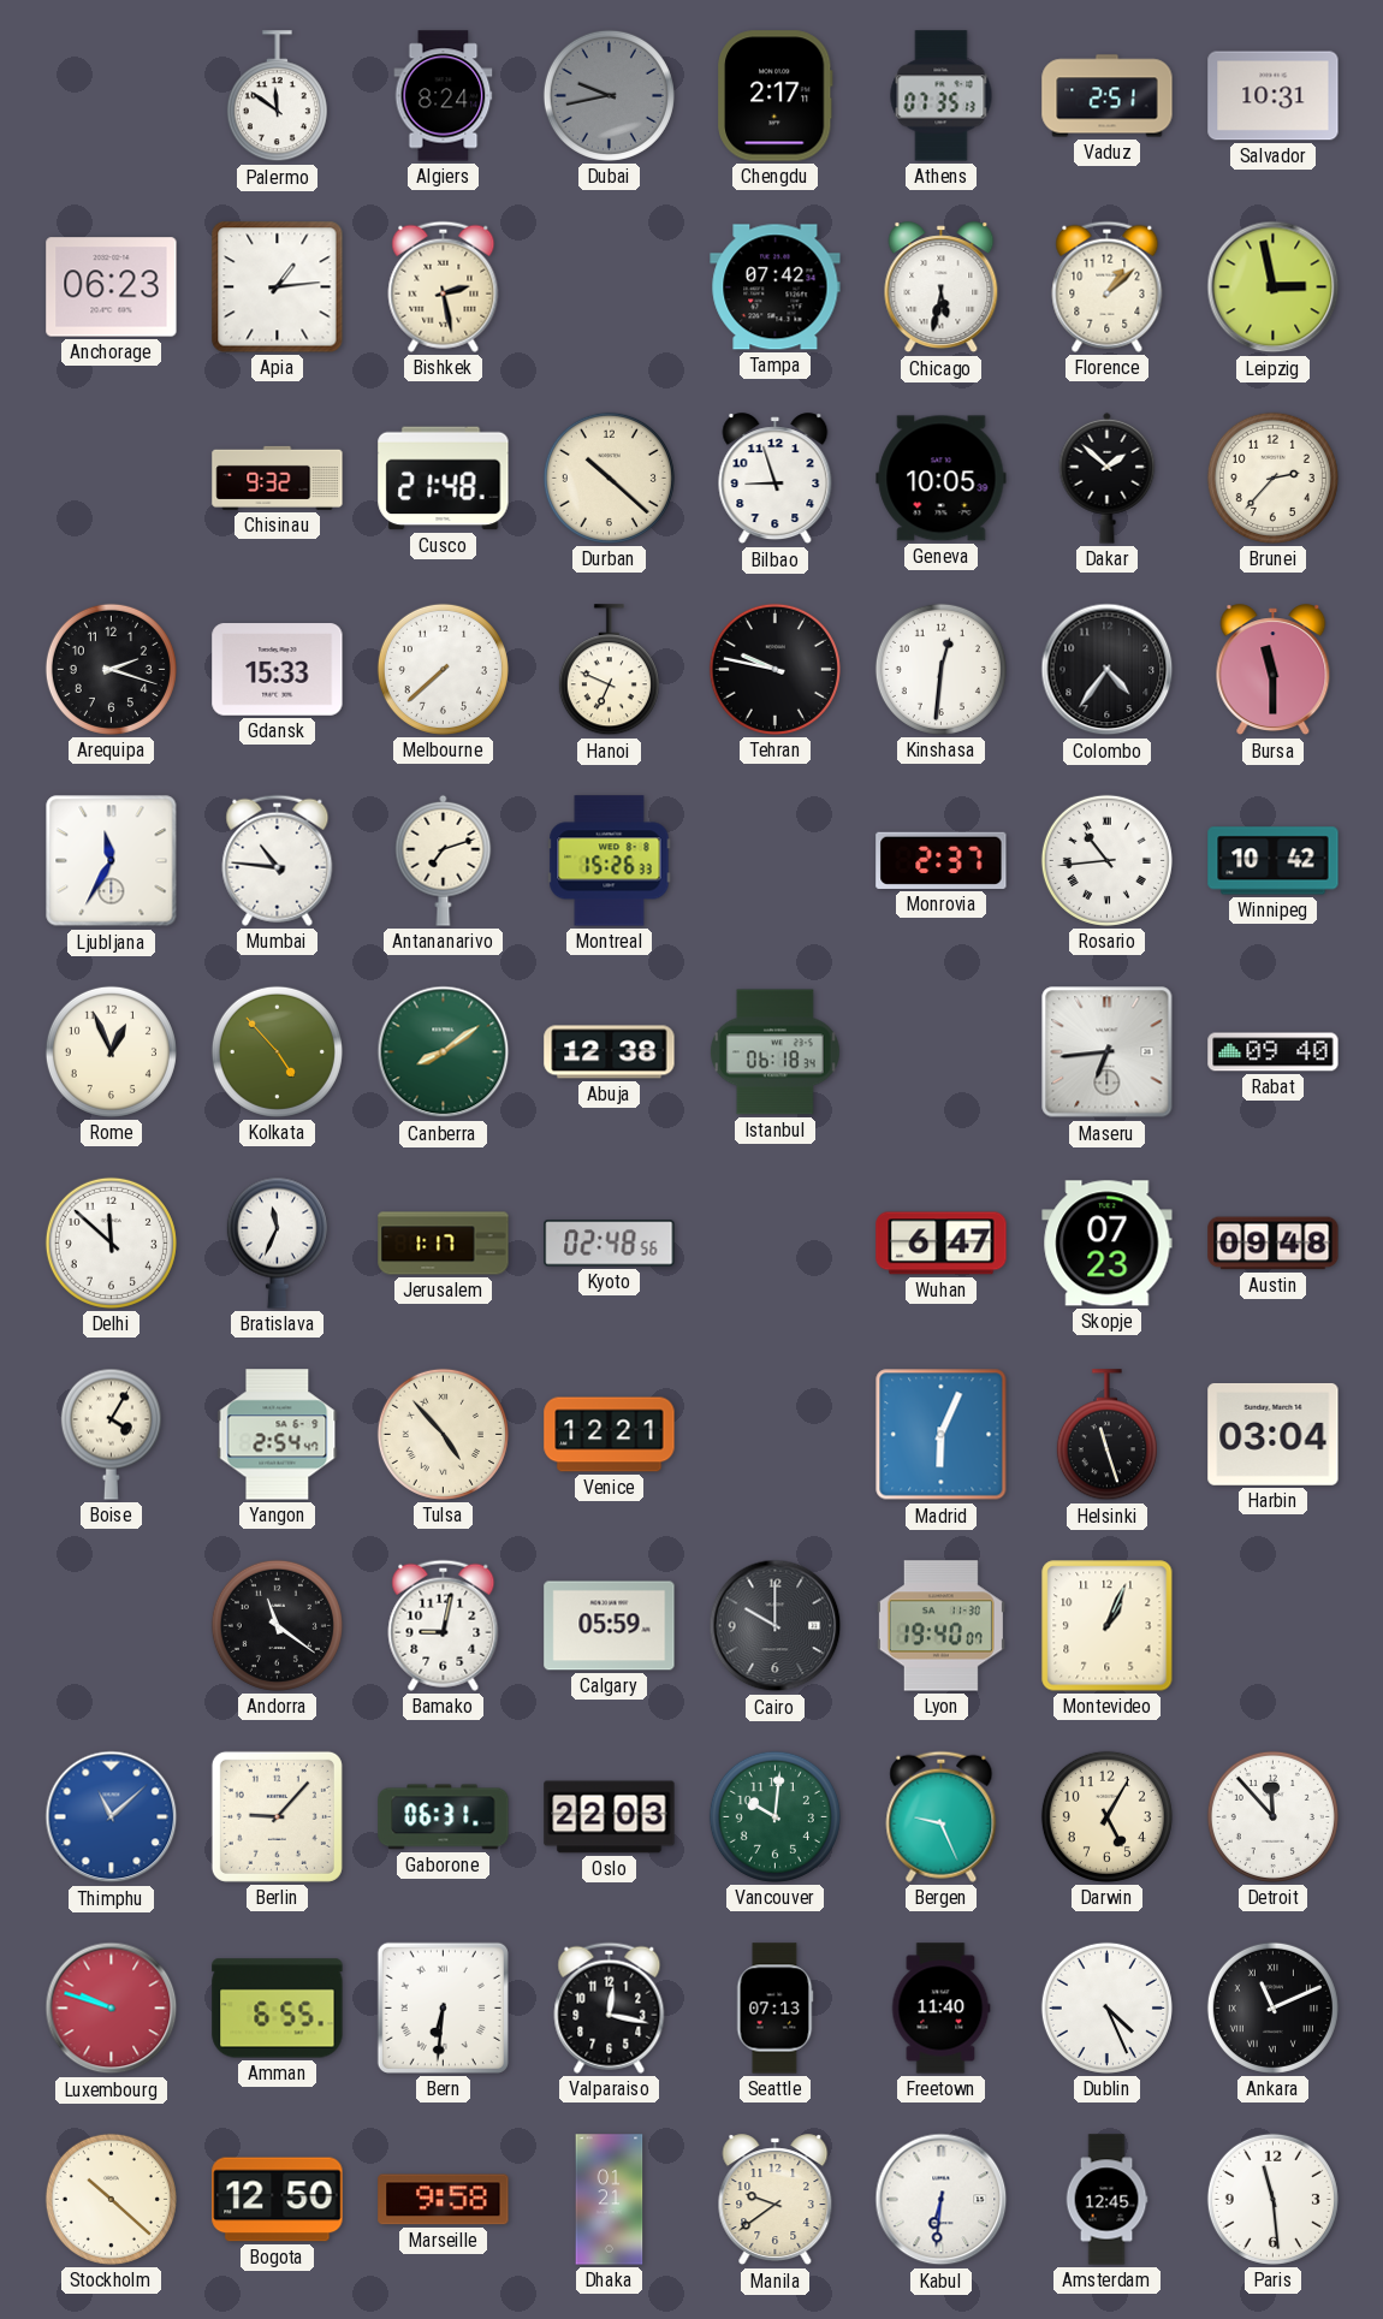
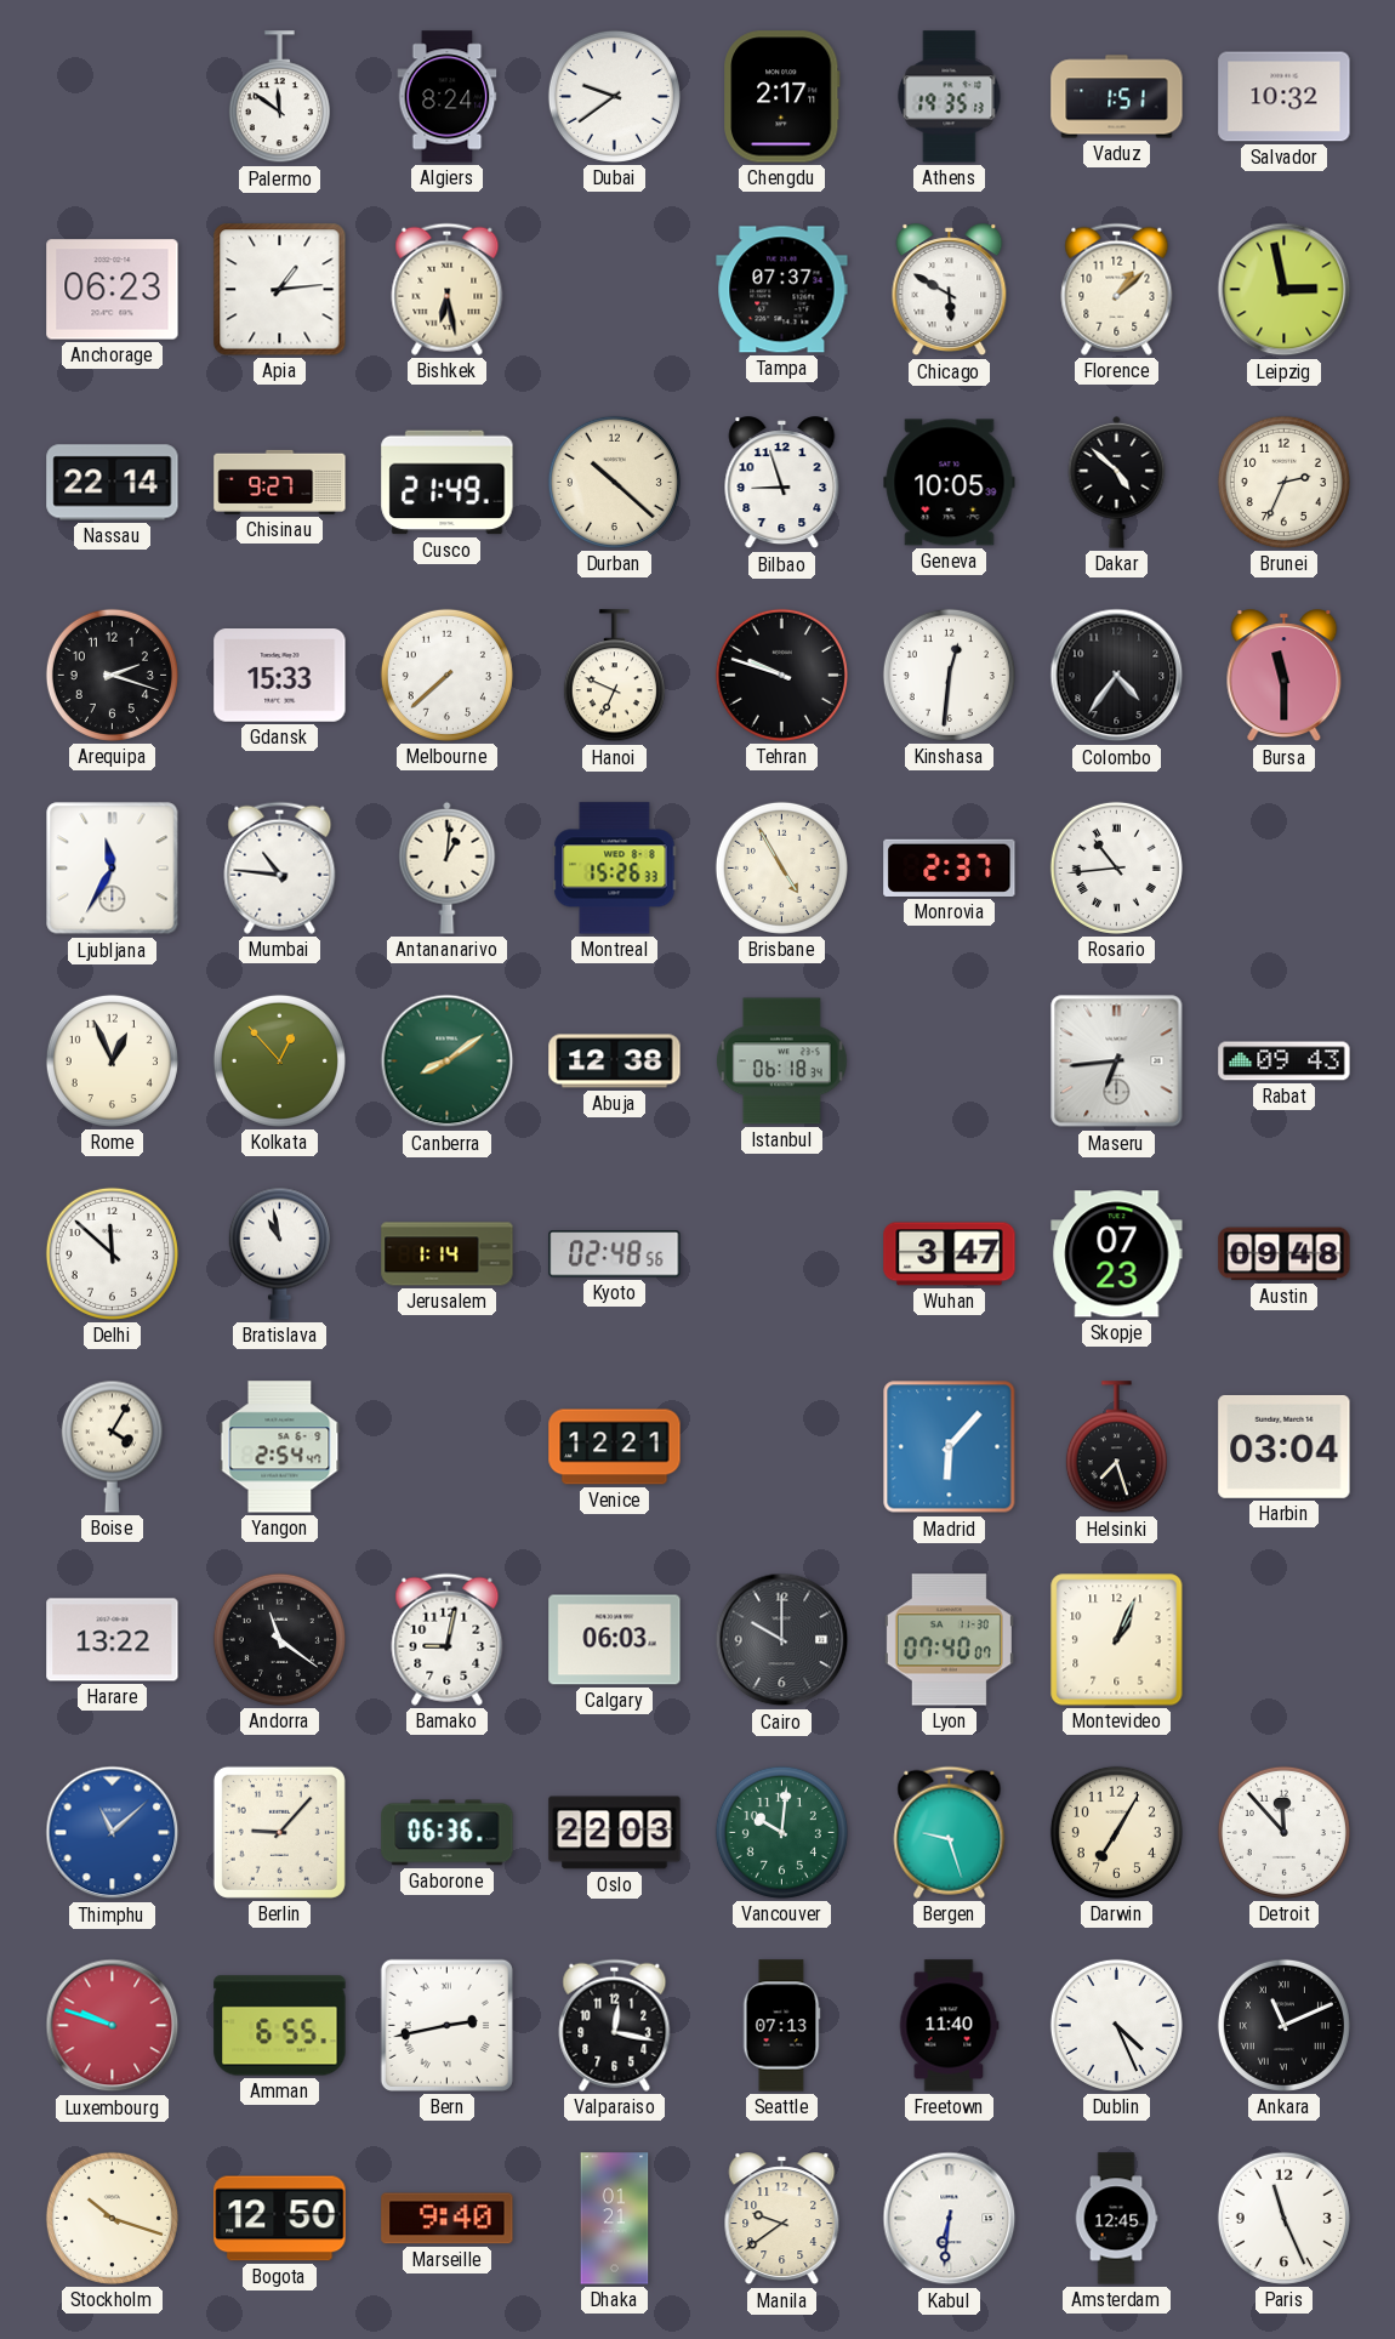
Dubai: 9:43 -> 9:39
Dubai dial: grey -> white
Athens: 07:35 -> 19:35
Vaduz: 2:51 -> 1:51
Salvador: 10:31 -> 10:32
Bishkek: 2:28 -> 6:28
Tampa: 07:42 -> 07:37
Chicago: 5:32 -> 5:50
Nassau: none -> 22:14
Chisinau: 9:32 -> 9:27
Cusco: 21:48 -> 21:49
Dakar: 1:52 -> 4:52
Brunei: 2:37 -> 2:34
Tehran: 9:47 -> 9:48
Antananarivo: 7:12 -> 1:01
Brisbane: none -> 4:55
Winnipeg: 10:42 -> none
Kolkata: 4:53 -> 12:53
Rabat: 09:40 -> 09:43
Bratislava: 11:34 -> 10:58
Jerusalem: 1:17 -> 1:14
Wuhan: 6:47 -> 3:47
Tulsa: 4:53 -> none
Madrid: 6:04 -> 6:07
Helsinki: 11:27 -> 7:27
Harare: none -> 13:22
Calgary: 05:59 -> 06:03
Lyon: 19:40 -> 07:40
Gaborone: 06:31 -> 06:36
Bergen: 9:26 -> 9:27
Darwin: 5:05 -> 7:05
Bern: 6:31 -> 2:43
Stockholm: 10:22 -> 10:18
Marseille: 9:58 -> 9:40
Paris: 11:29 -> 11:26
